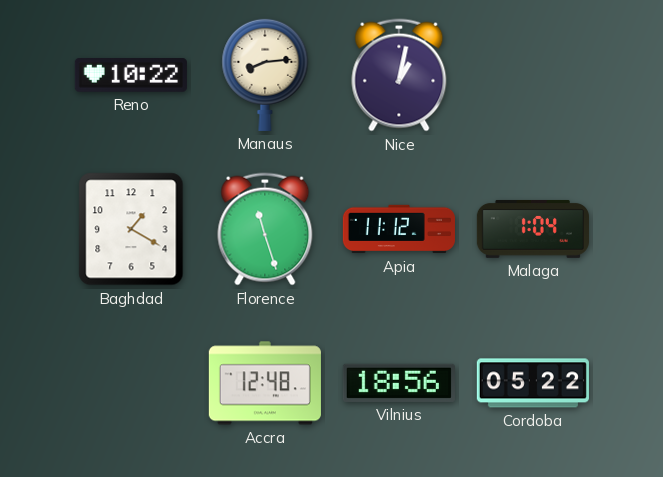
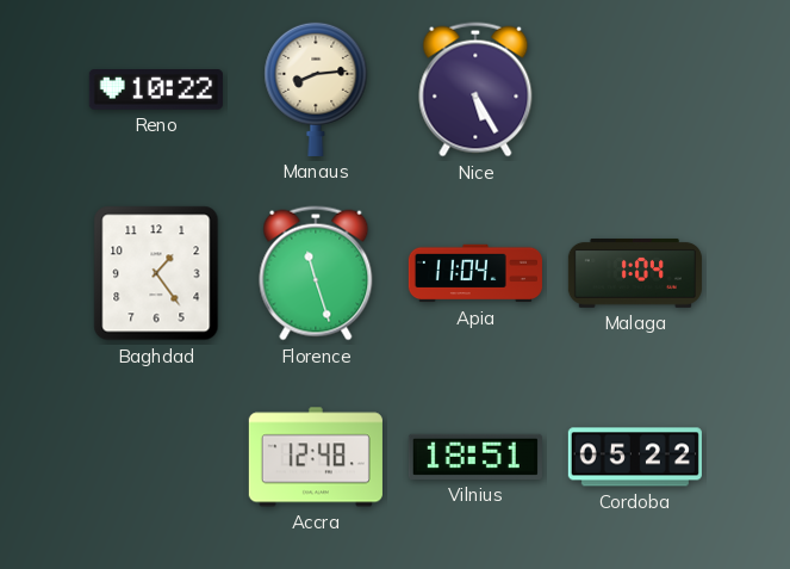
Nice: 1:02 -> 5:25
Baghdad: 1:20 -> 1:24
Apia: 11:12 -> 11:04
Vilnius: 18:56 -> 18:51
